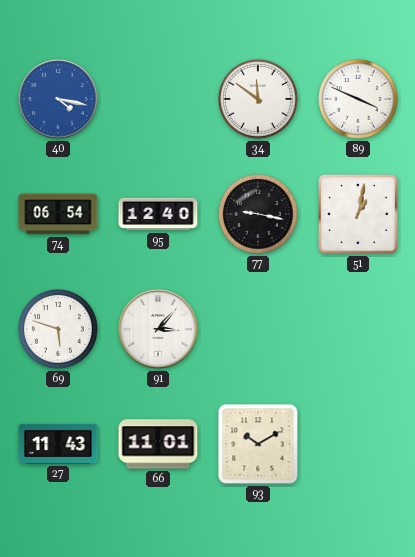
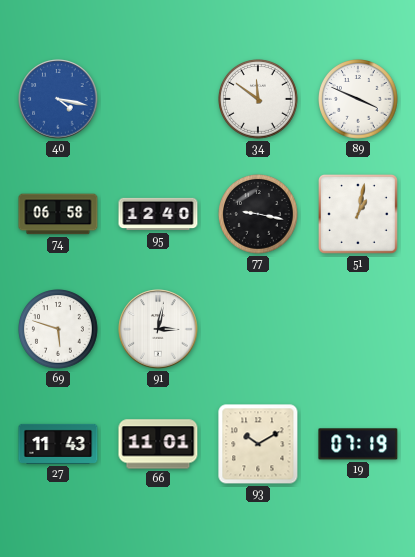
74: 06:54 -> 06:58
91: 3:07 -> 3:02
19: none -> 07:19
